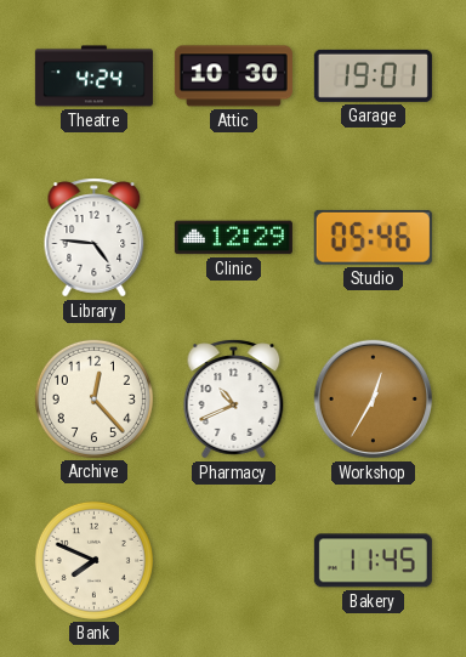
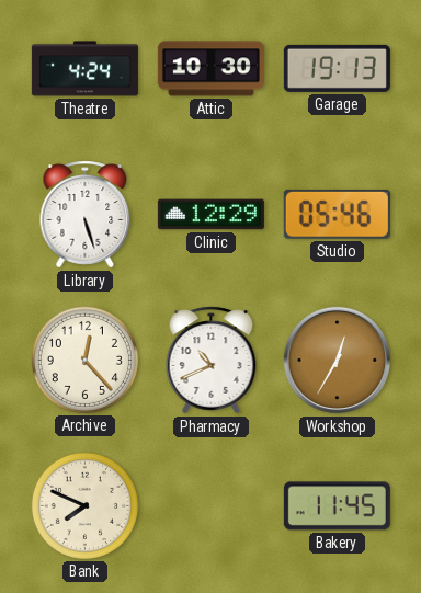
Garage: 19:01 -> 19:13
Library: 4:46 -> 5:27
